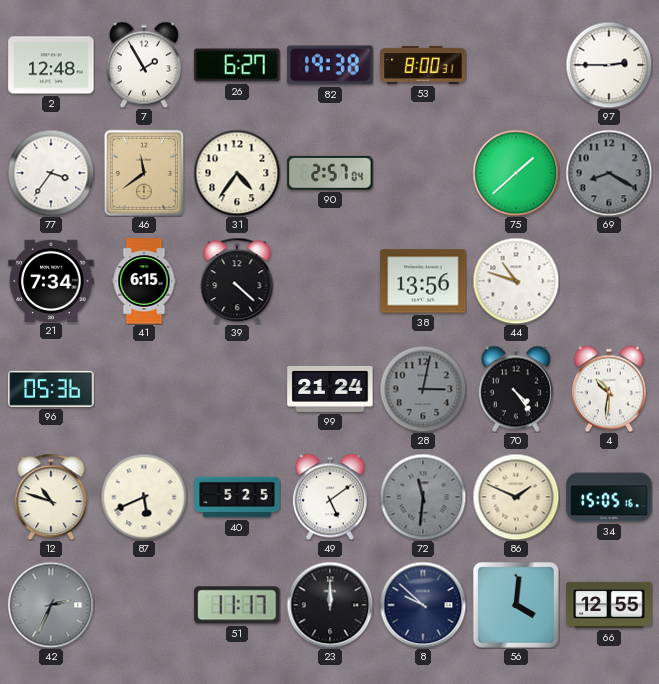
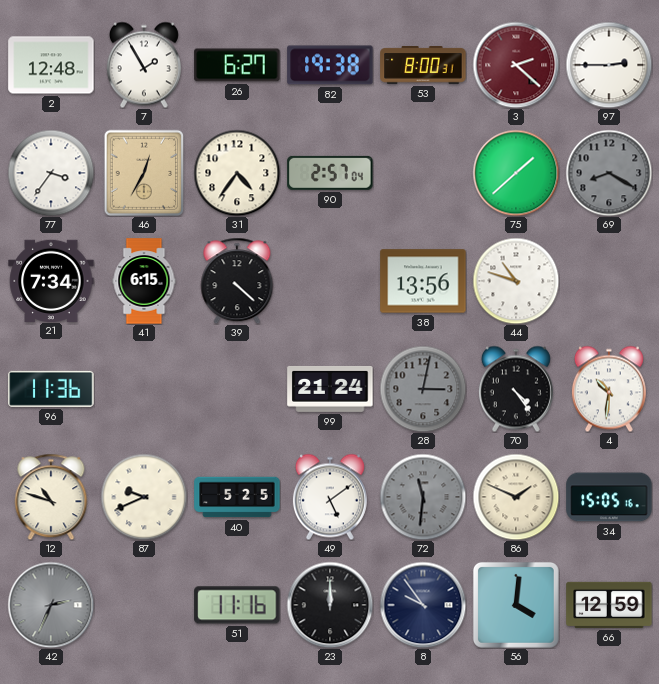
3: none -> 2:22
46: 11:39 -> 12:35
96: 05:36 -> 11:36
87: 5:41 -> 9:41
51: 11:17 -> 11:16
8: 9:52 -> 9:54
66: 12:55 -> 12:59
